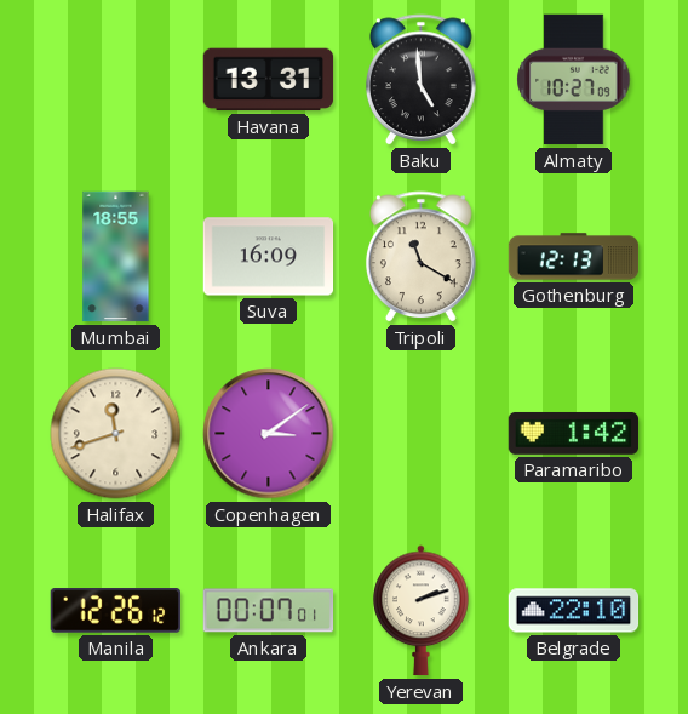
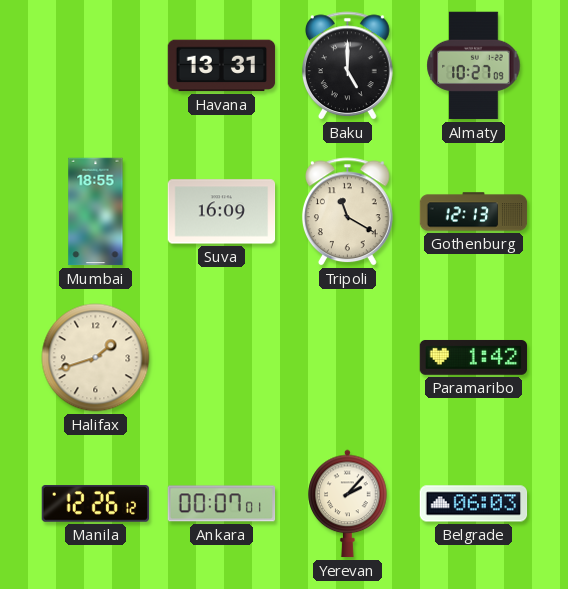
Baku: 4:59 -> 5:00
Halifax: 11:42 -> 1:42
Copenhagen: 3:09 -> none
Yerevan: 2:12 -> 2:07
Belgrade: 22:10 -> 06:03
